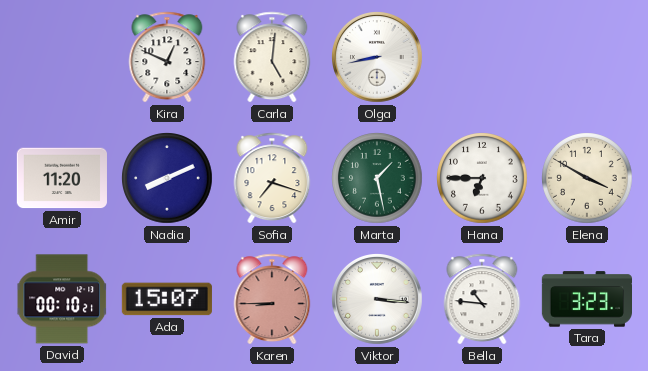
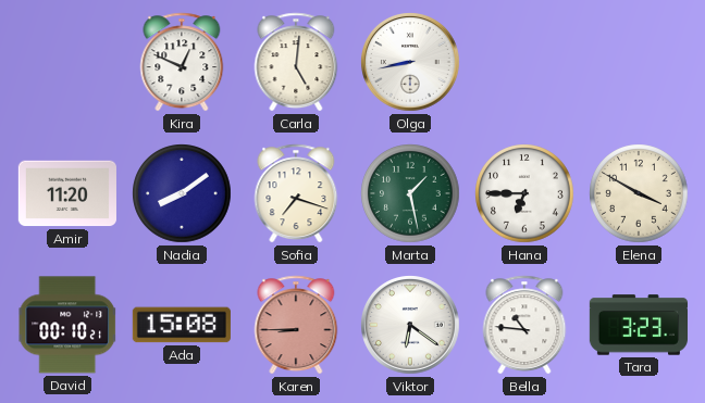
Nadia: 8:11 -> 8:09
Ada: 15:07 -> 15:08
Viktor: 3:16 -> 6:21
